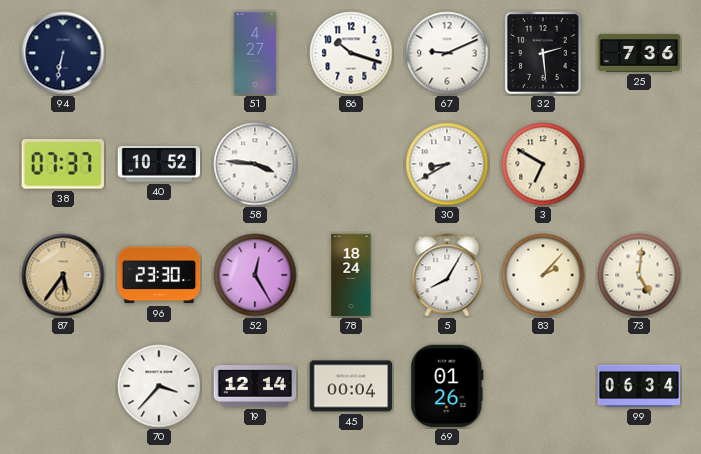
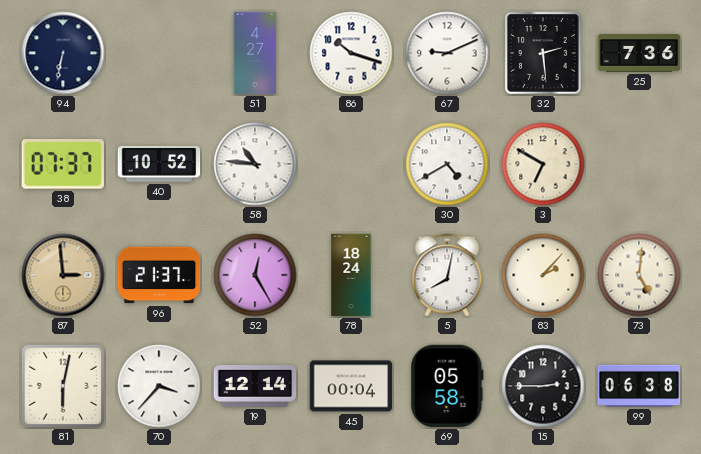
58: 3:46 -> 10:46
30: 8:40 -> 4:40
87: 5:36 -> 2:59
96: 23:30 -> 21:37
5: 8:05 -> 8:02
81: none -> 6:02
69: 01:26 -> 05:58
15: none -> 2:45
99: 06:34 -> 06:38
